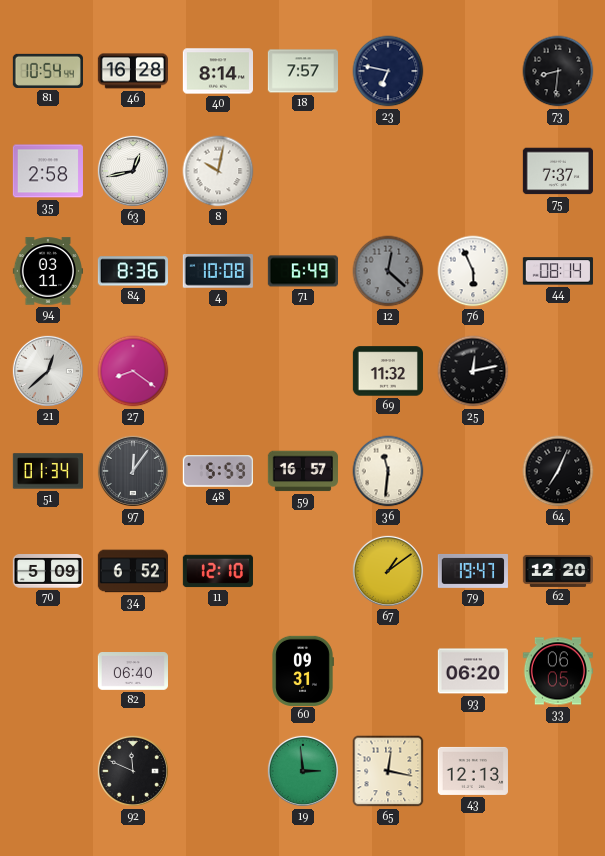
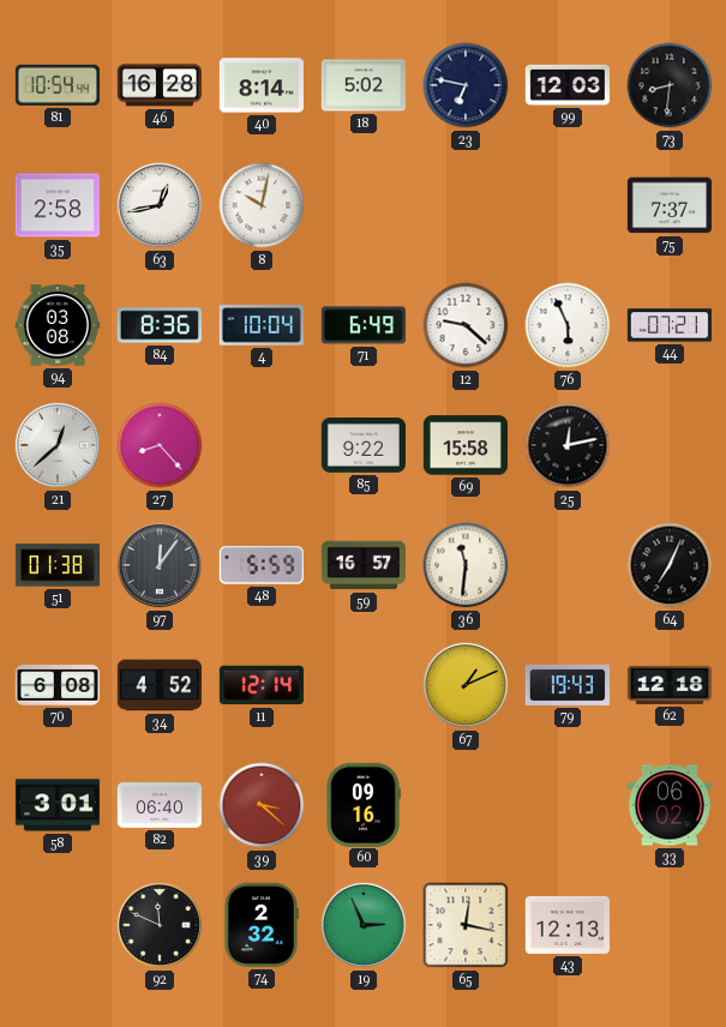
18: 7:57 -> 5:02
99: none -> 12:03
94: 03:11 -> 03:08
4: 10:08 -> 10:04
12: 12:22 -> 9:22
12 dial: grey -> white
44: 08:14 -> 07:21
27: 8:21 -> 8:23
85: none -> 9:22
69: 11:32 -> 15:58
51: 01:34 -> 01:38
70: 5:09 -> 6:08
34: 6:52 -> 4:52
11: 12:10 -> 12:14
67: 1:09 -> 1:11
79: 19:47 -> 19:43
62: 12:20 -> 12:18
58: none -> 3:01
39: none -> 3:22
60: 09:31 -> 09:16
93: 06:20 -> none
33: 06:05 -> 06:02
74: none -> 2:32
19: 2:59 -> 2:56
